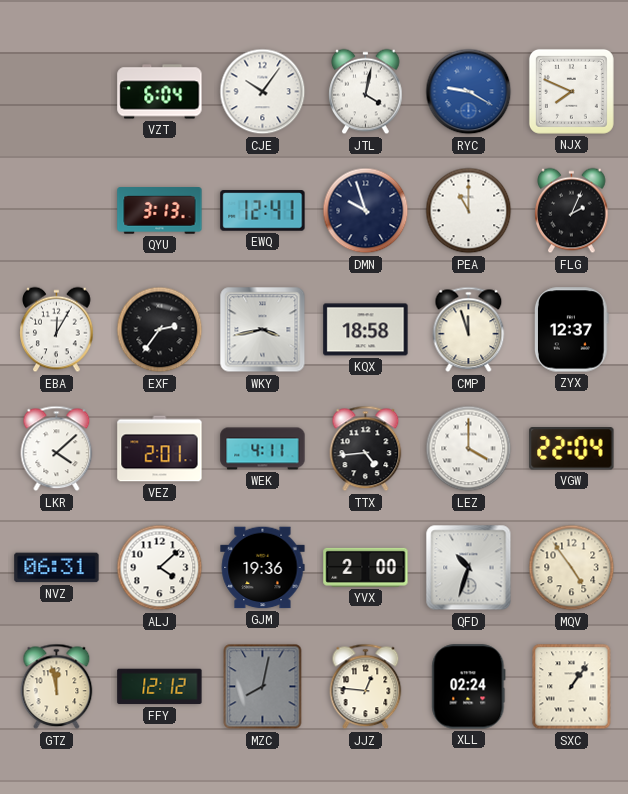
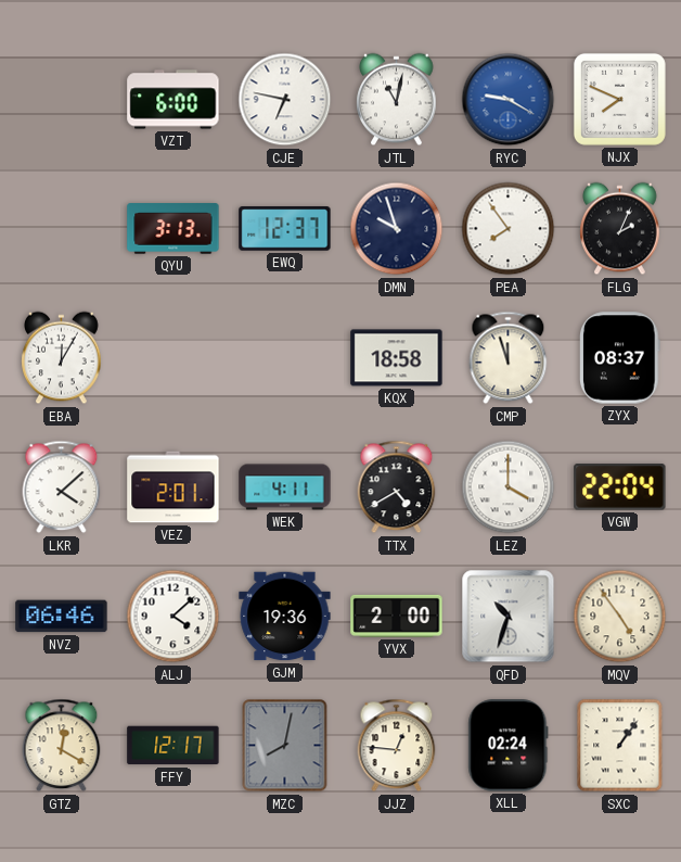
VZT: 6:04 -> 6:00
CJE: 10:06 -> 6:47
JTL: 4:02 -> 11:02
EWQ: 12:41 -> 12:37
PEA: 11:00 -> 7:54
EXF: 2:36 -> none
WKY: 3:43 -> none
ZYX: 12:37 -> 08:37
TTX: 4:44 -> 4:40
NVZ: 06:31 -> 06:46
GTZ: 11:58 -> 12:20
FFY: 12:12 -> 12:17
